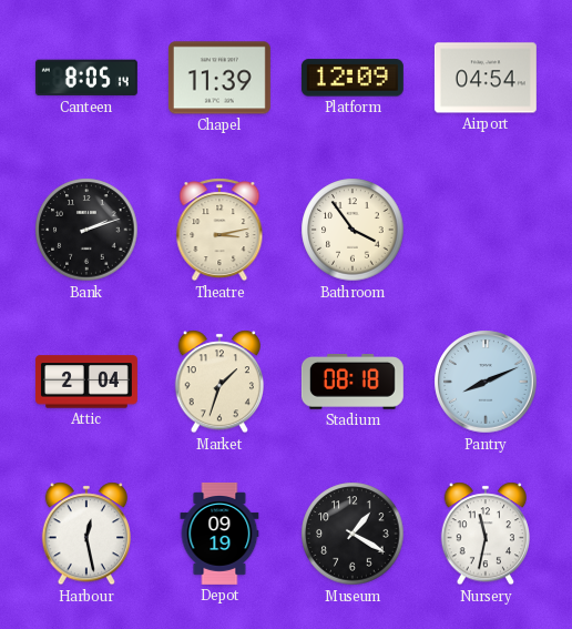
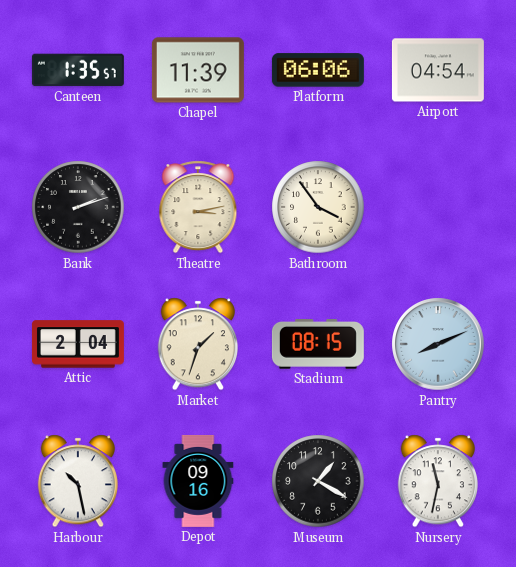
Canteen: 8:05 -> 1:35
Platform: 12:09 -> 06:06
Stadium: 08:18 -> 08:15
Harbour: 12:28 -> 10:28
Depot: 09:19 -> 09:16
